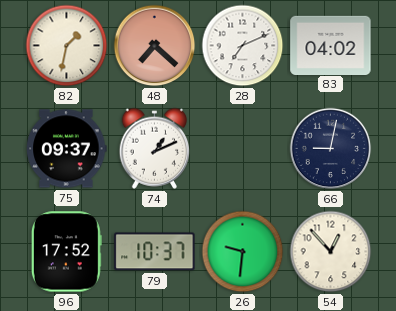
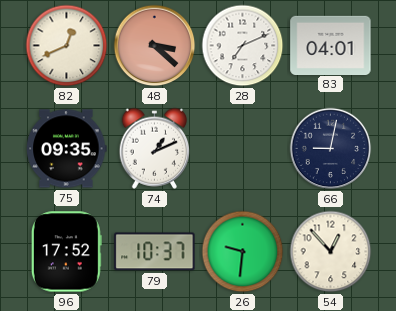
82: 1:32 -> 12:41
48: 7:22 -> 3:22
83: 04:02 -> 04:01
75: 09:37 -> 09:35
